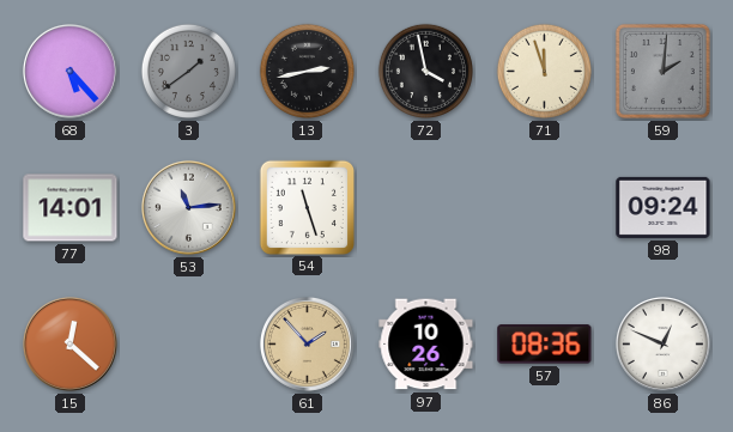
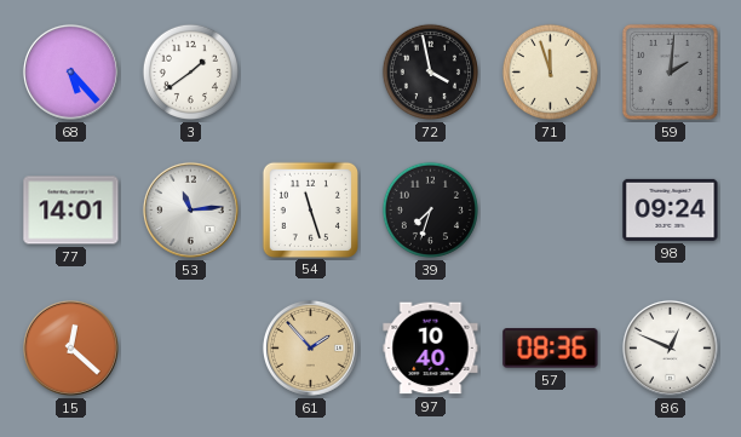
3 dial: grey -> white
13: 2:43 -> none
39: none -> 7:33
97: 10:26 -> 10:40
